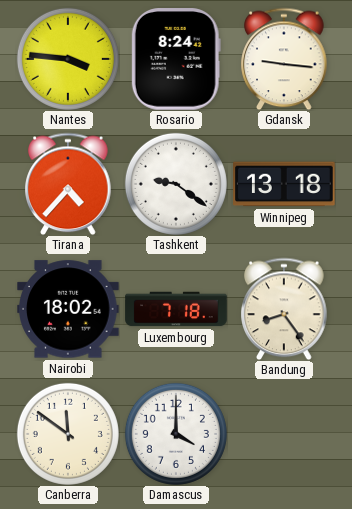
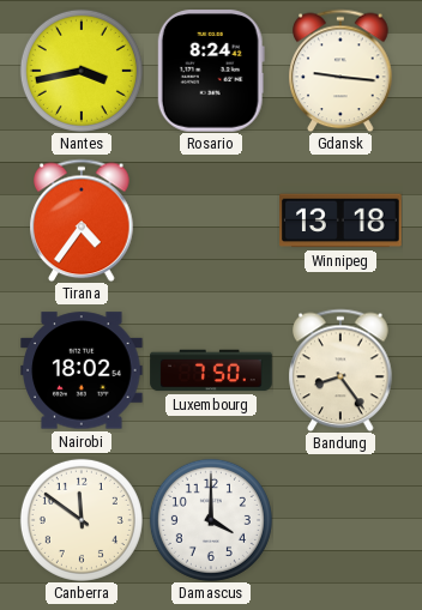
Nantes: 3:46 -> 3:43
Tirana: 4:37 -> 4:36
Tashkent: 9:21 -> none
Luxembourg: 7:18 -> 7:50
